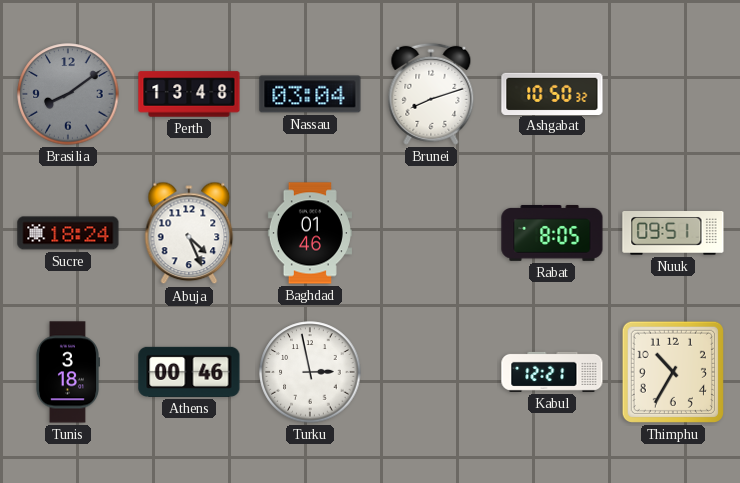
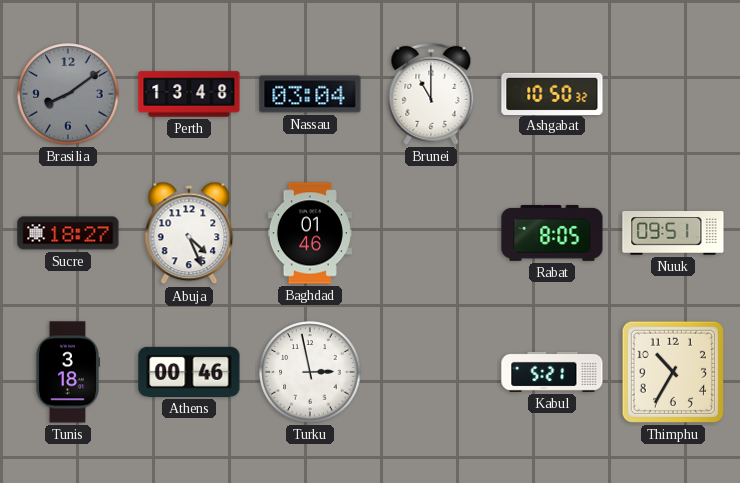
Brunei: 8:12 -> 11:00
Sucre: 18:24 -> 18:27
Kabul: 12:21 -> 5:21
